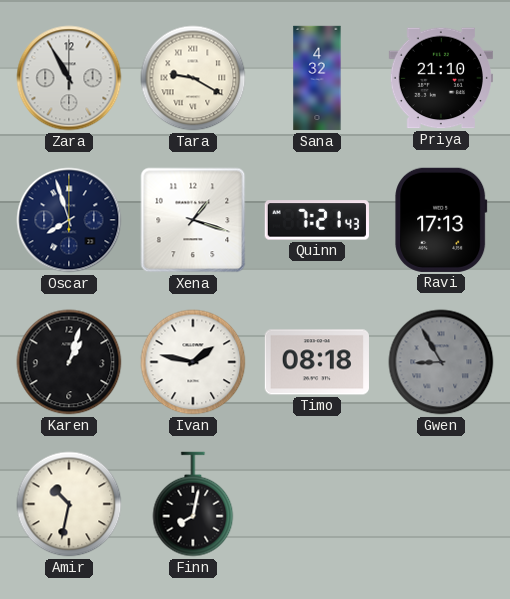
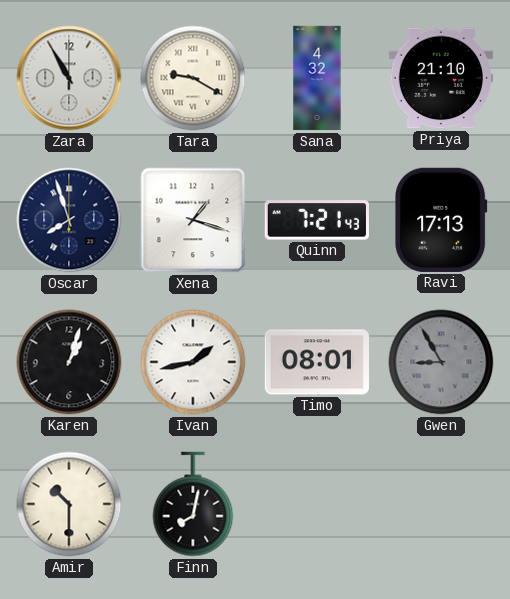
Ivan: 1:47 -> 1:43
Timo: 08:18 -> 08:01
Amir: 10:32 -> 10:30
